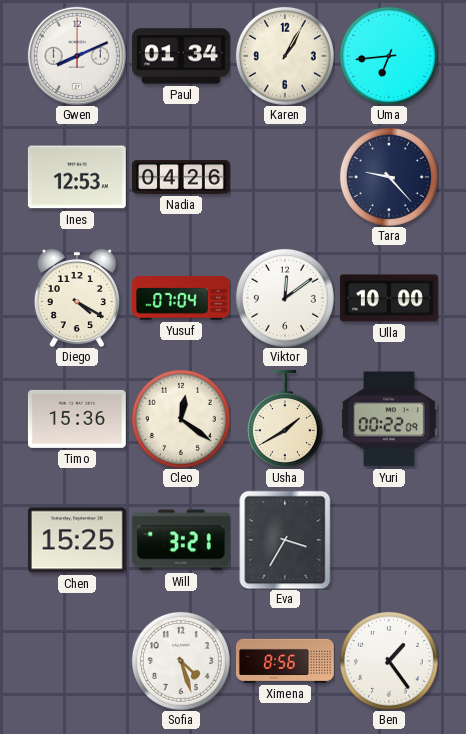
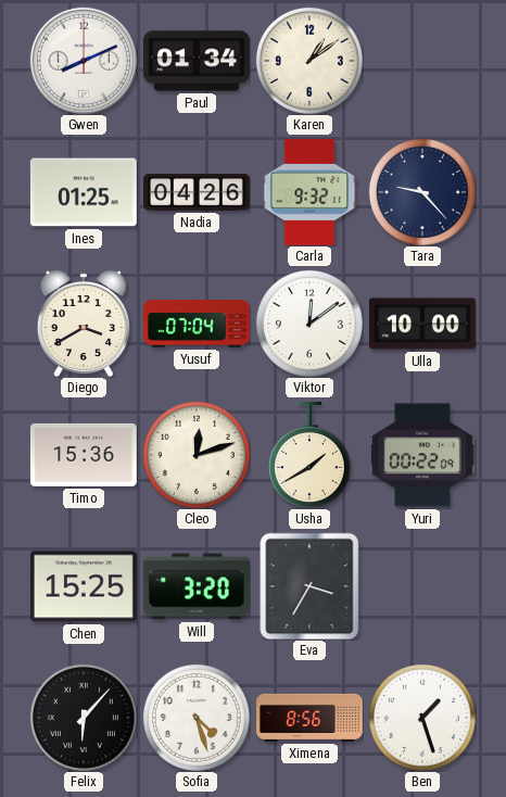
Karen: 1:05 -> 1:09
Uma: 6:44 -> none
Ines: 12:53 -> 01:25
Carla: none -> 9:32
Diego: 4:20 -> 3:40
Cleo: 12:21 -> 12:12
Will: 3:21 -> 3:20
Felix: none -> 6:07
Ben: 1:24 -> 1:27
